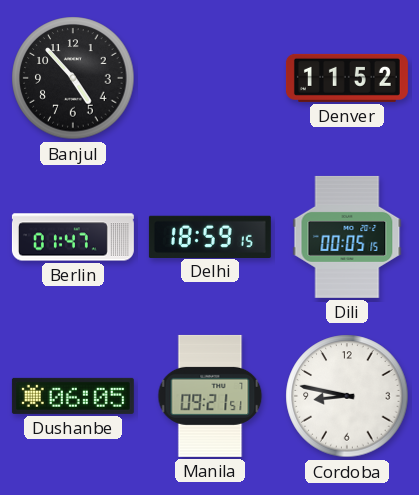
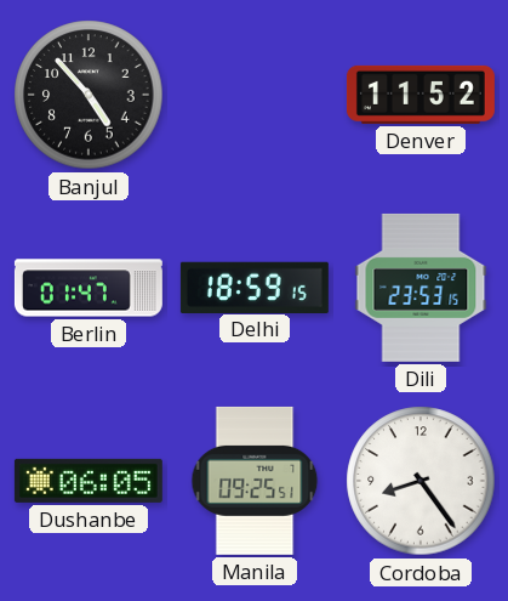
Dili: 00:05 -> 23:53
Manila: 09:21 -> 09:25
Cordoba: 8:47 -> 8:24
